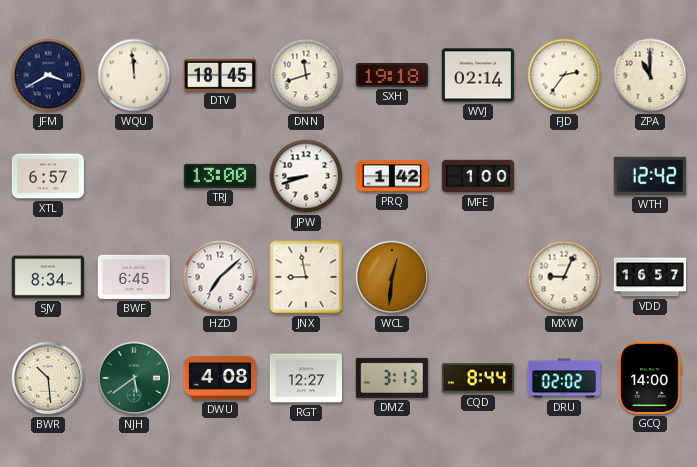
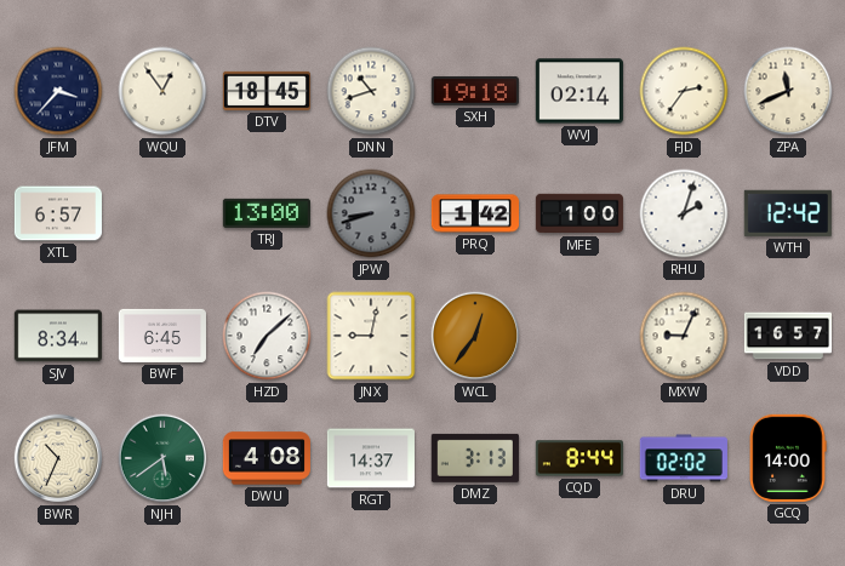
JFM: 3:40 -> 3:37
WQU: 11:59 -> 12:54
DNN: 11:42 -> 10:42
ZPA: 11:00 -> 11:41
JPW dial: white -> grey
RHU: none -> 2:03
JNX: 8:58 -> 9:02
WCL: 12:31 -> 12:36
BWR: 10:29 -> 10:34
RGT: 12:27 -> 14:37
